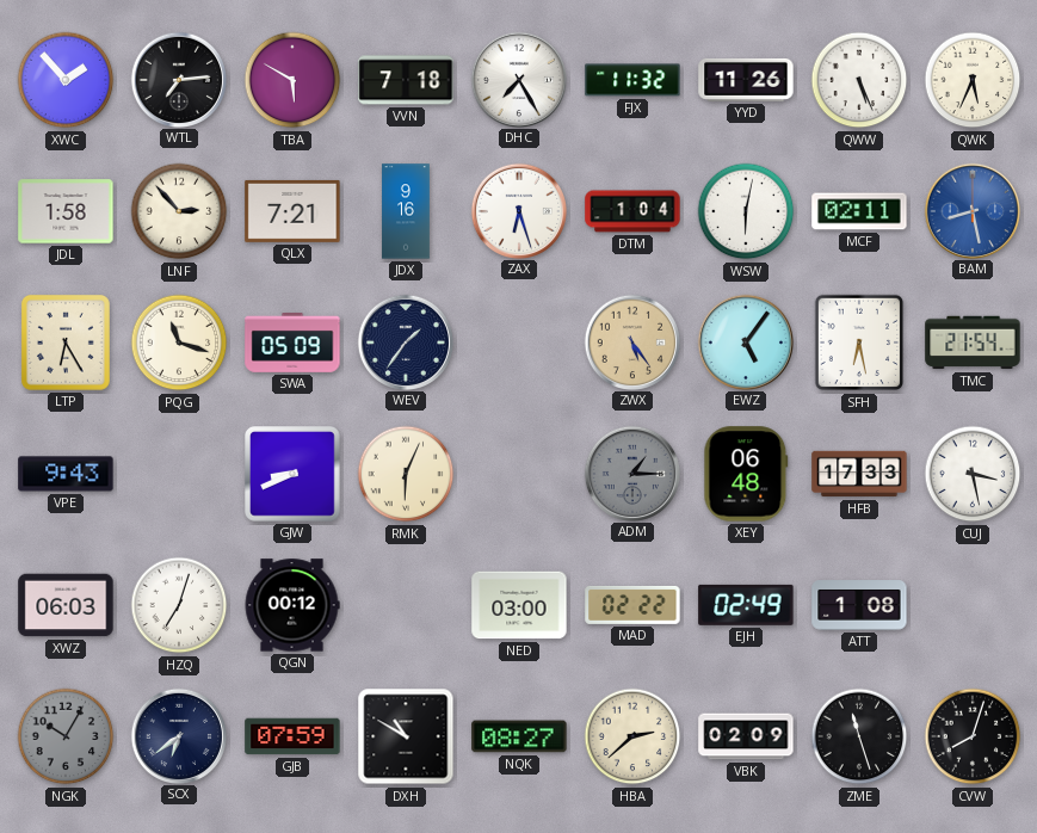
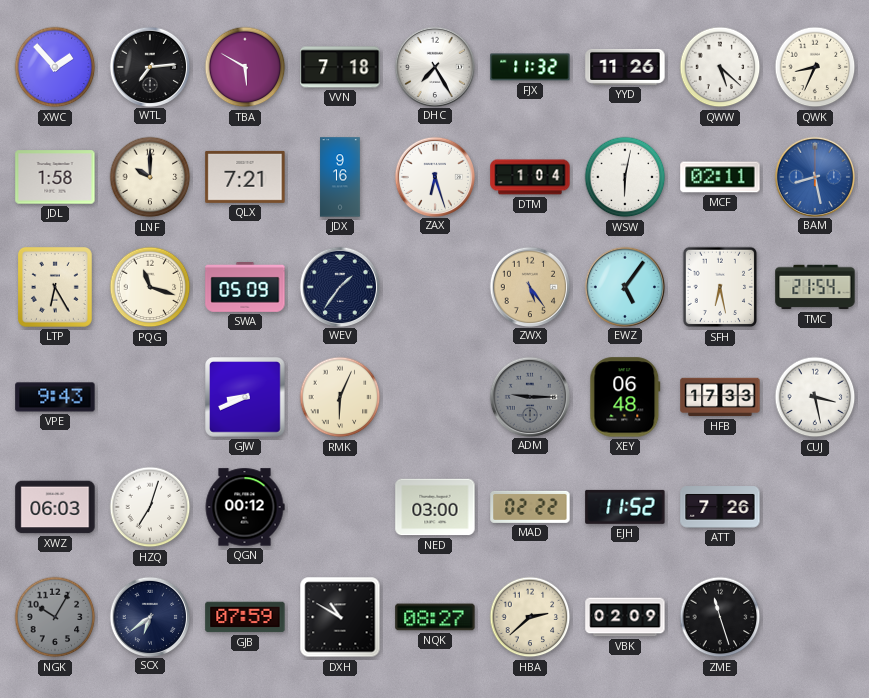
QWW: 5:26 -> 5:22
QWK: 5:34 -> 8:34
LNF: 2:53 -> 10:00
ADM: 1:15 -> 9:15
EJH: 02:49 -> 11:52
ATT: 1:08 -> 7:26
CVW: 8:03 -> none
